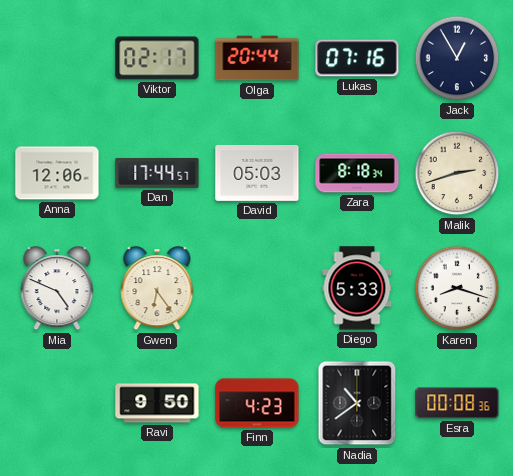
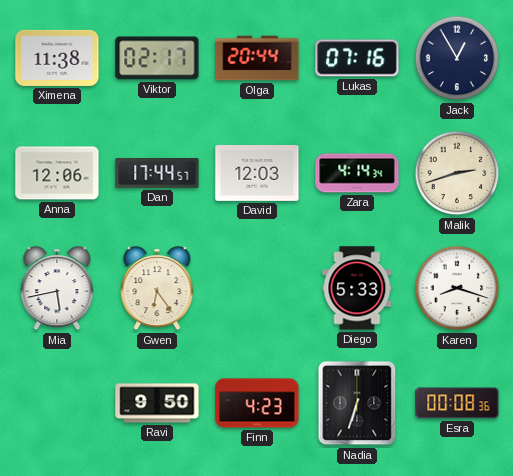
Ximena: none -> 11:38
David: 05:03 -> 12:03
Zara: 8:18 -> 4:14
Mia: 4:49 -> 5:43
Nadia: 10:39 -> 6:33
